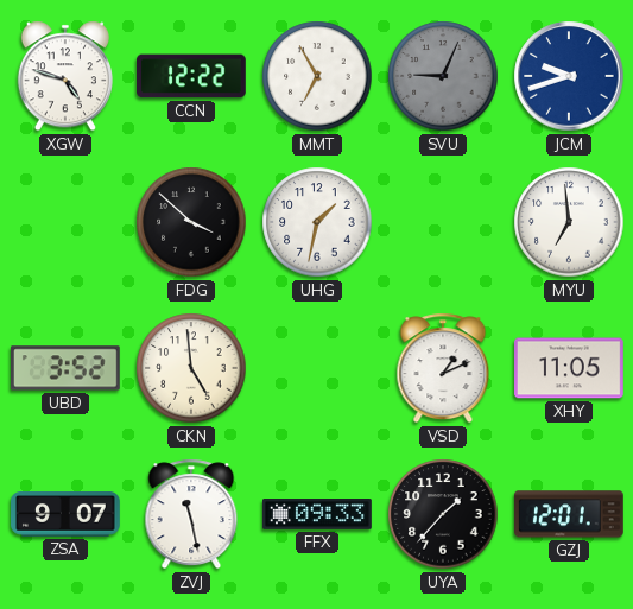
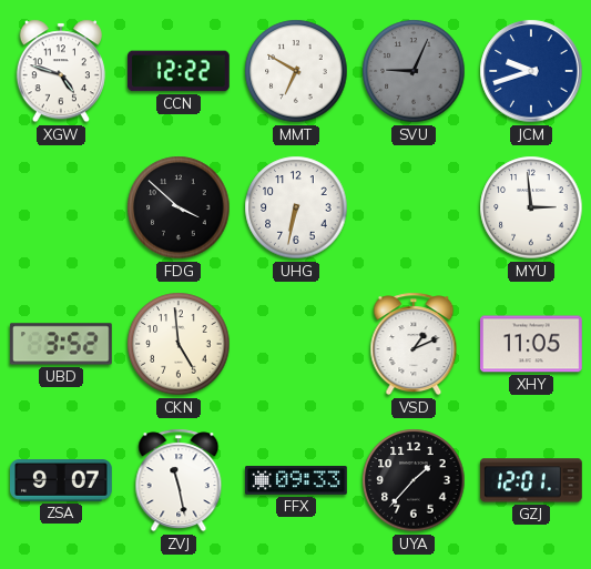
MMT: 6:55 -> 6:50
UHG: 1:32 -> 6:32
MYU: 6:59 -> 2:59
